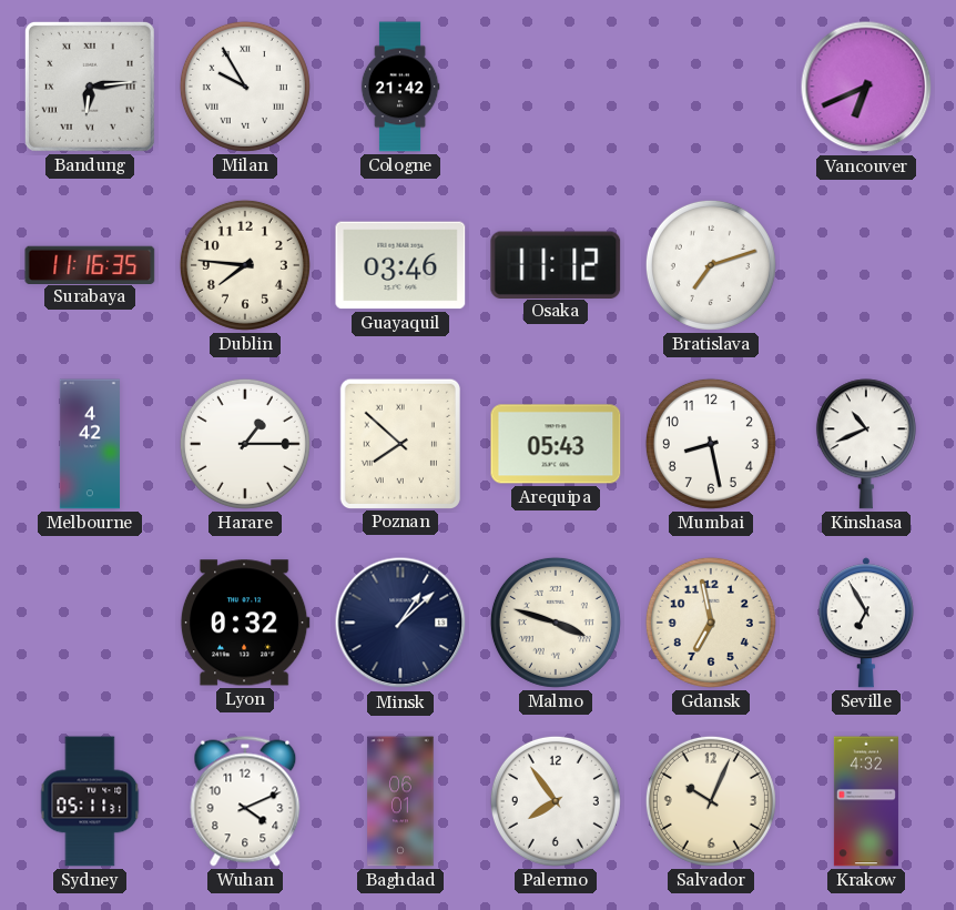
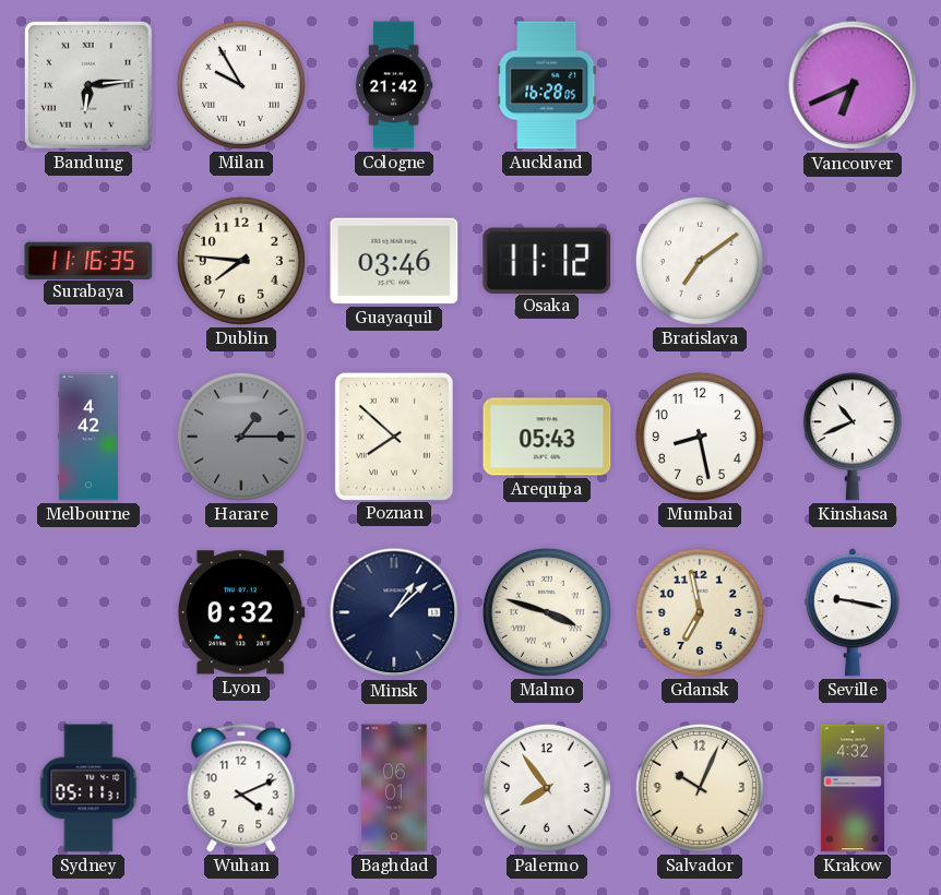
Auckland: none -> 16:28
Bratislava: 7:12 -> 7:09
Harare dial: white -> grey
Seville: 6:55 -> 9:17
